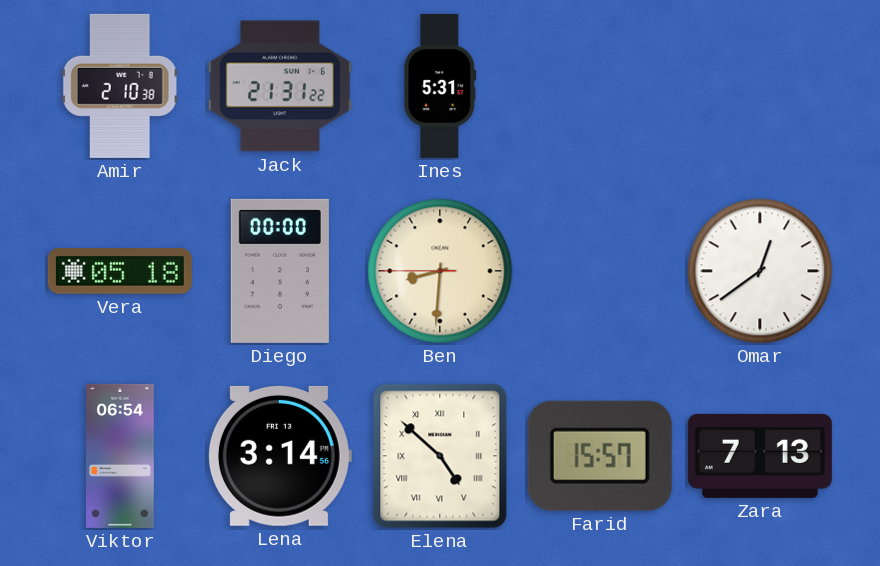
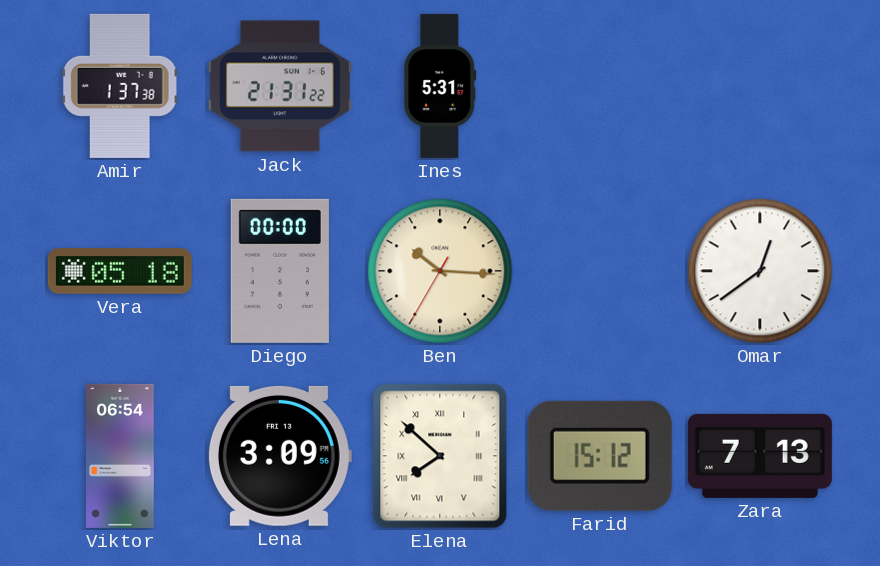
Amir: 2:10 -> 1:37
Ben: 8:30 -> 10:15
Lena: 3:14 -> 3:09
Elena: 4:52 -> 7:52
Farid: 15:57 -> 15:12
